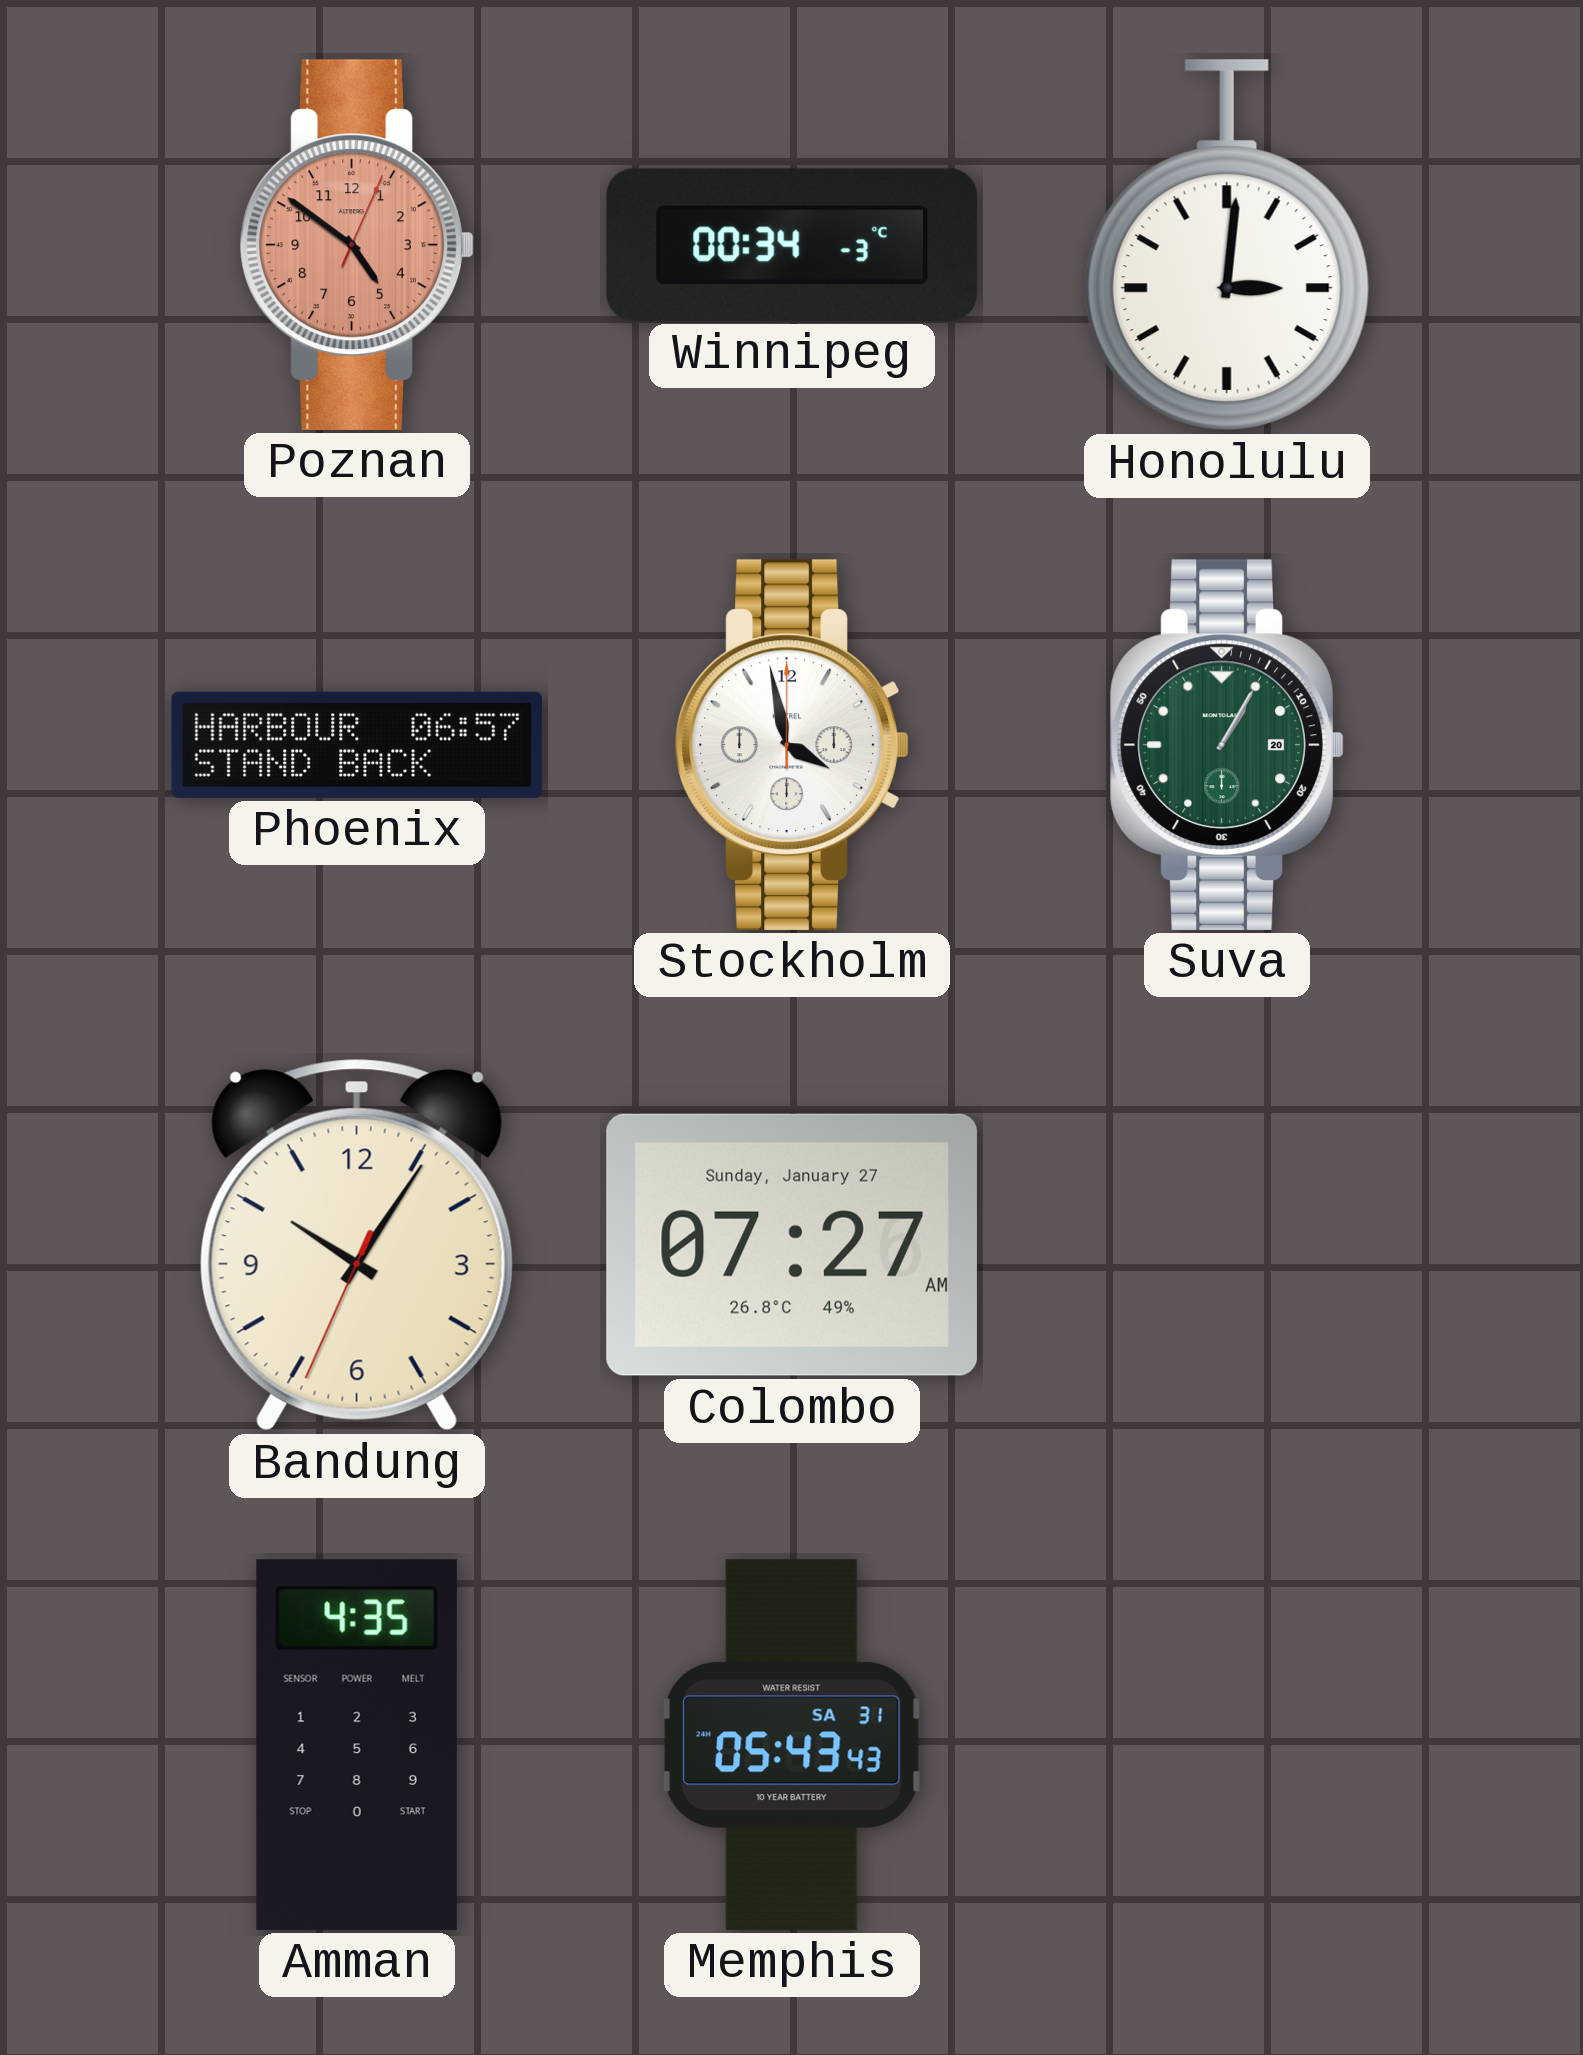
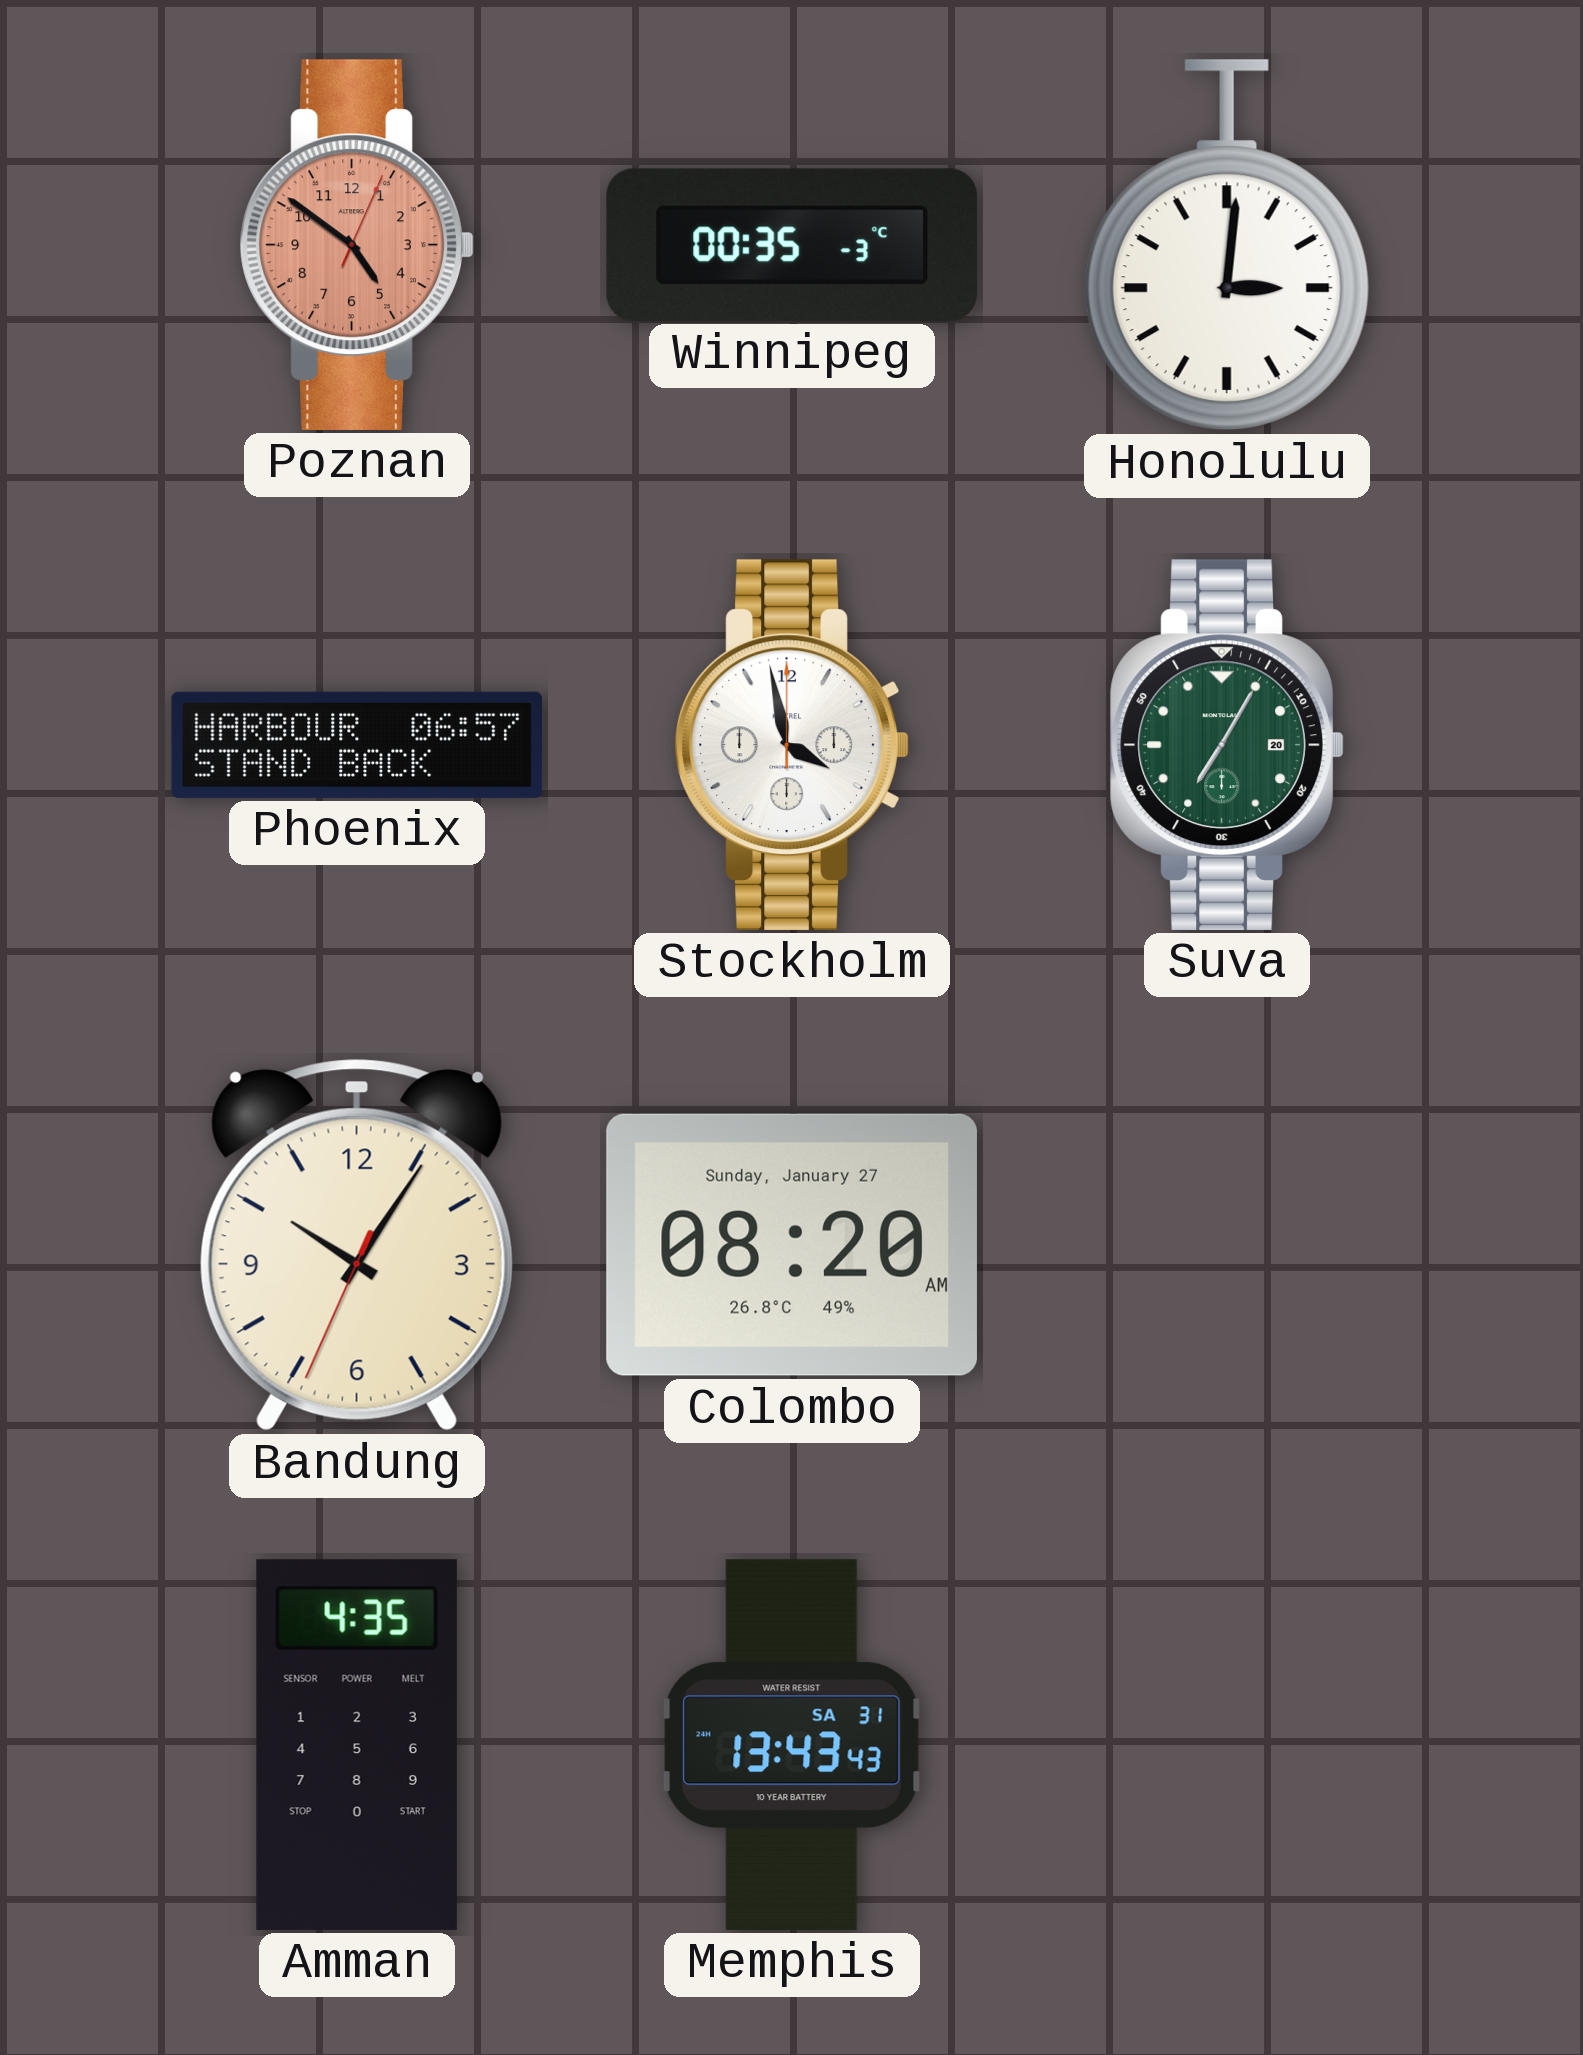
Winnipeg: 00:34 -> 00:35
Suva: 1:05 -> 7:05
Colombo: 07:27 -> 08:20
Memphis: 05:43 -> 13:43
